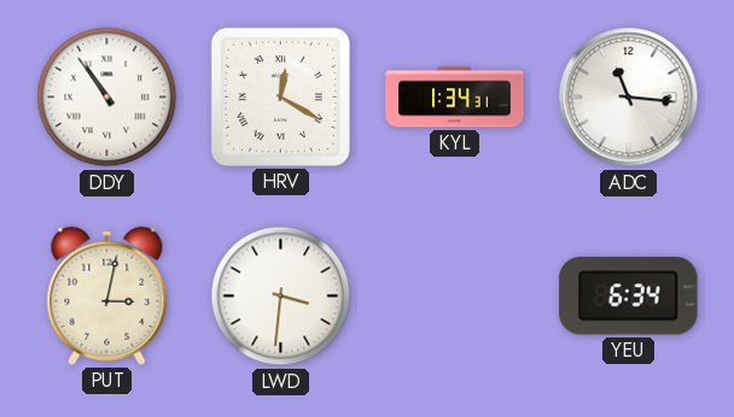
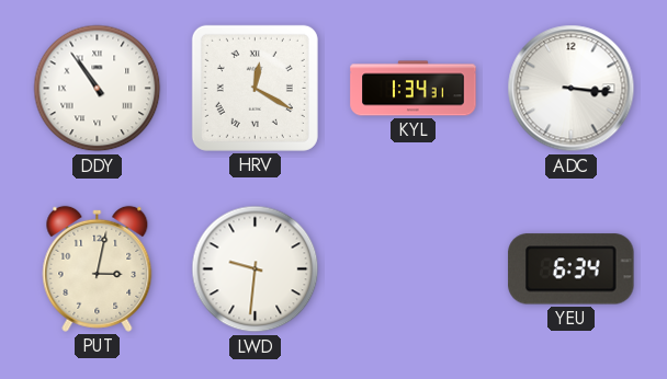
ADC: 11:16 -> 3:16
LWD: 3:31 -> 9:31
